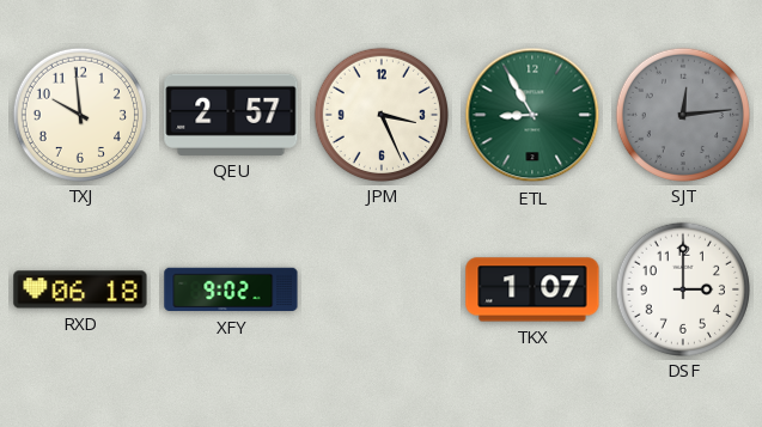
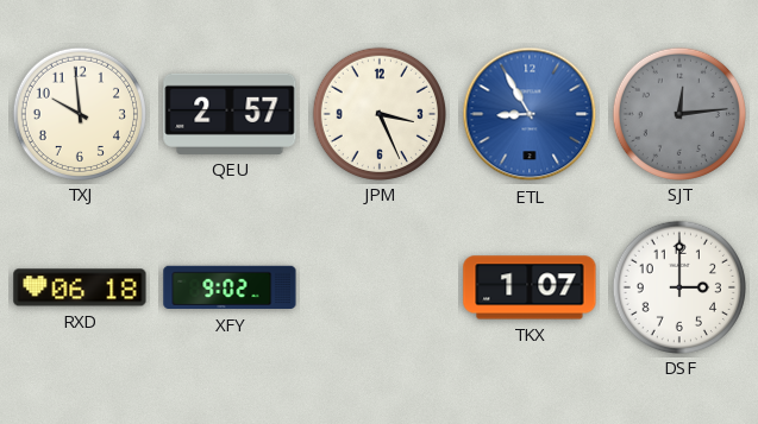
ETL dial: green -> blue
